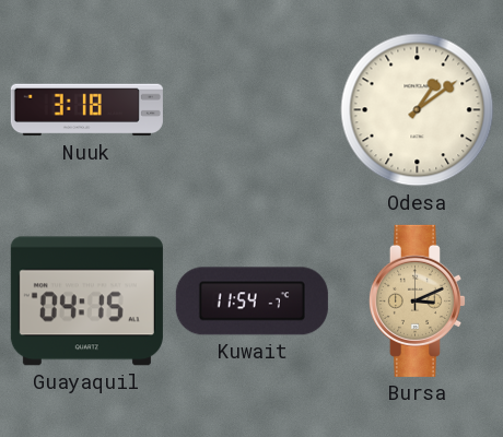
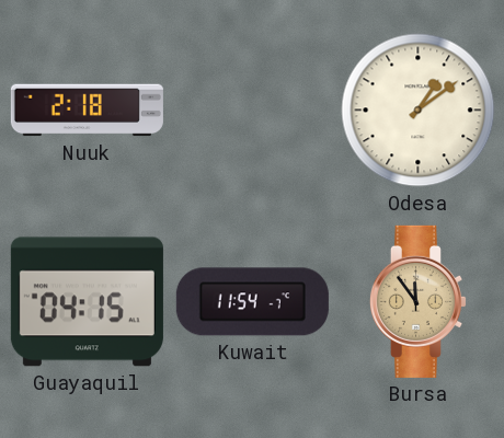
Nuuk: 3:18 -> 2:18
Bursa: 3:11 -> 11:54
